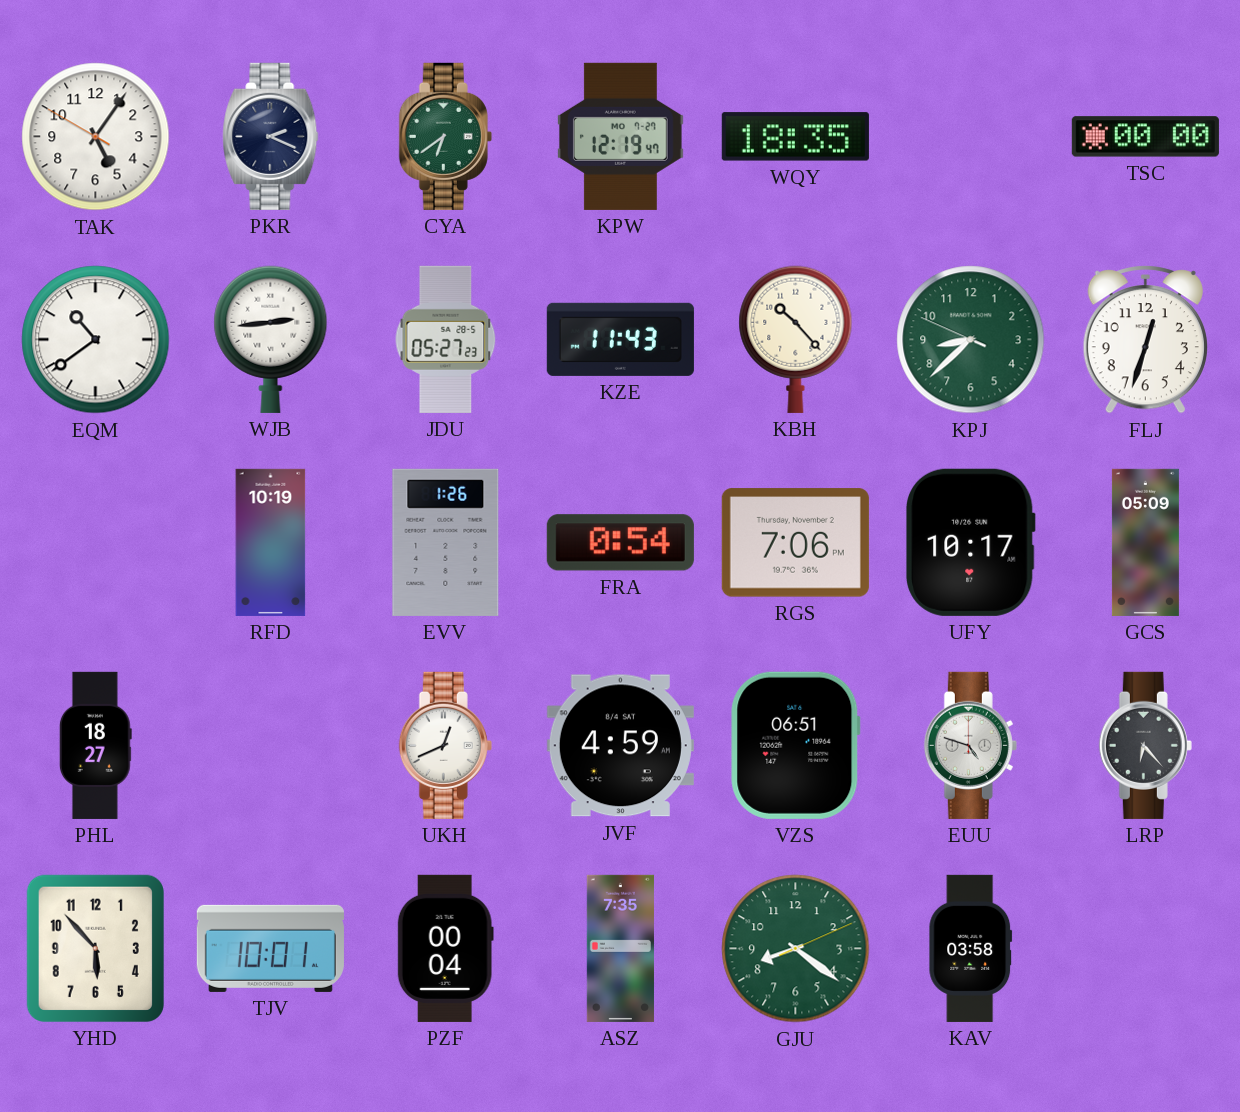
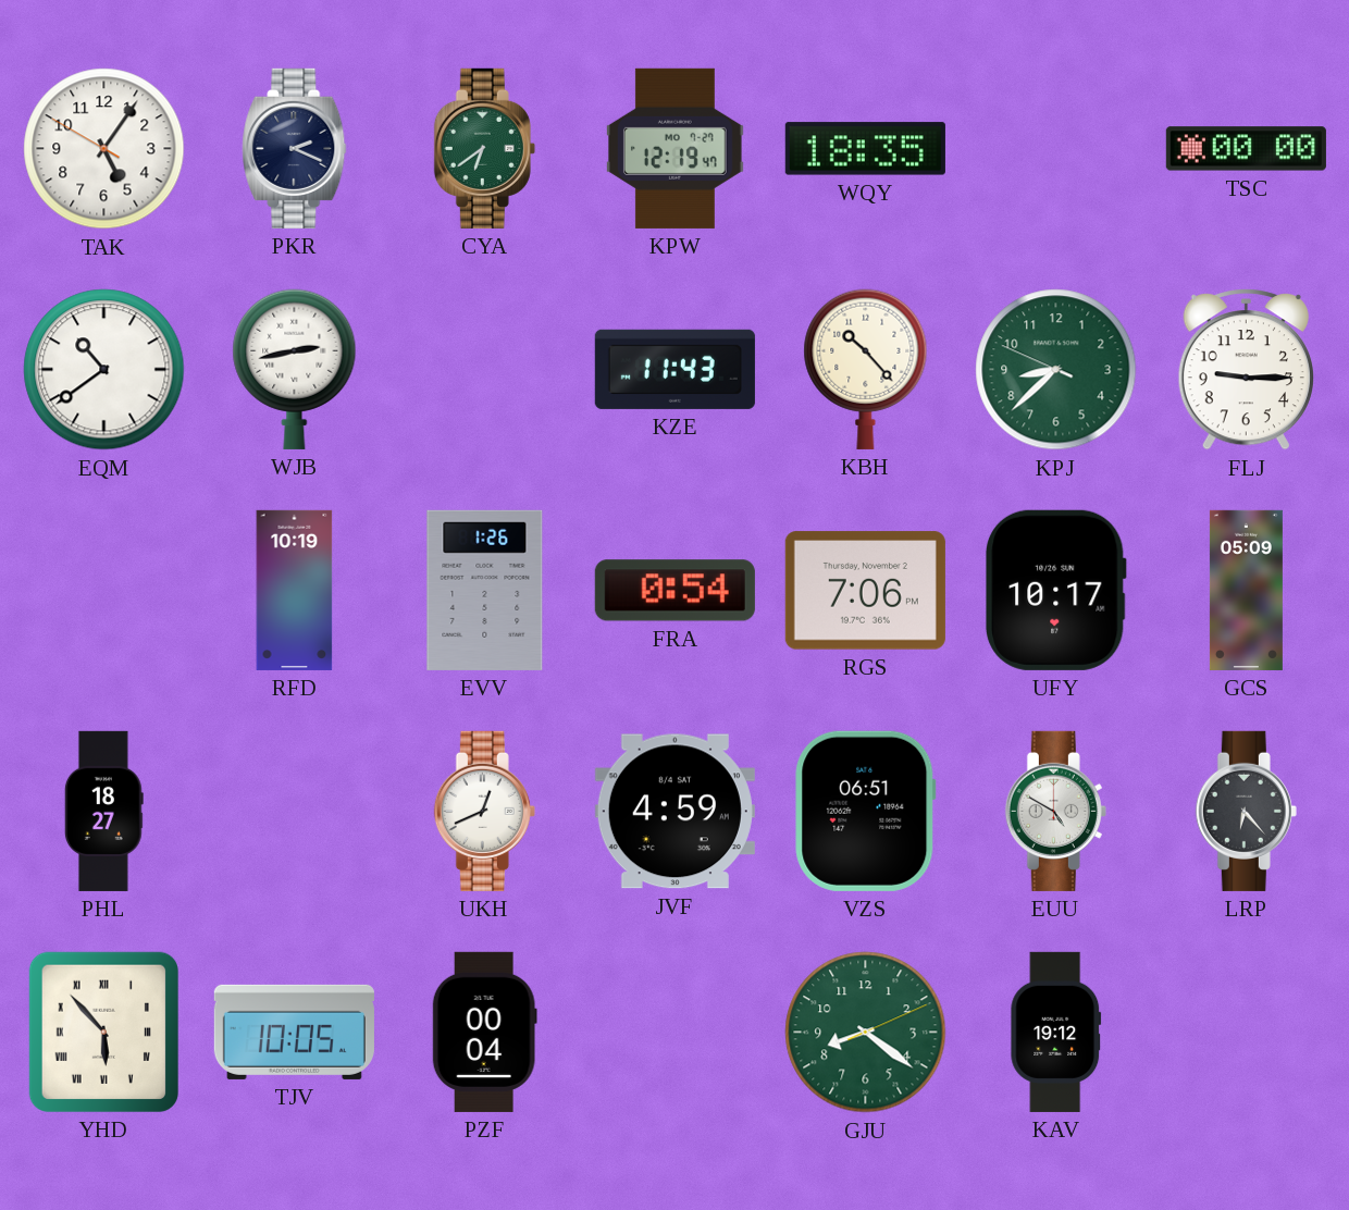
WJB: 2:44 -> 2:43
JDU: 05:27 -> none
FLJ: 12:33 -> 9:15
EUU: 4:48 -> 4:50
YHD numerals: Arabic -> Roman
TJV: 10:01 -> 10:05
ASZ: 7:35 -> none
KAV: 03:58 -> 19:12
